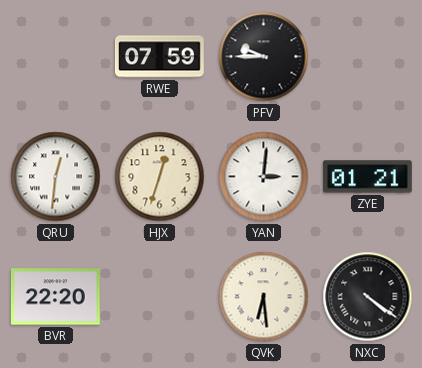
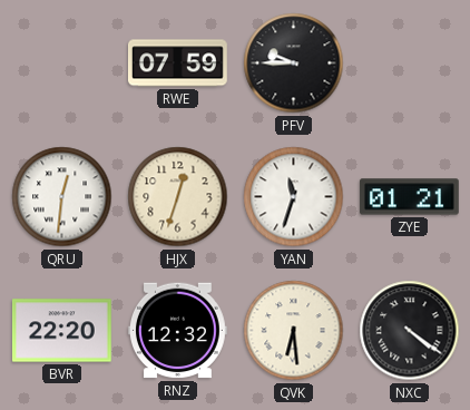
YAN: 3:01 -> 11:33
RNZ: none -> 12:32
